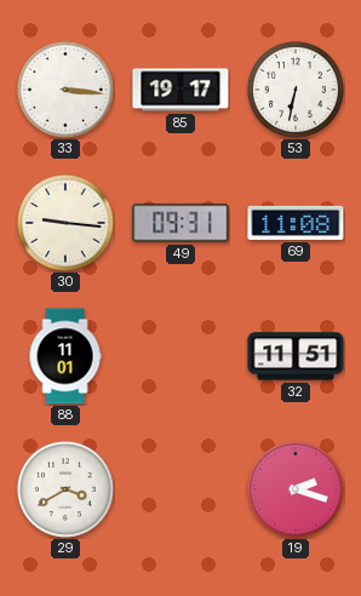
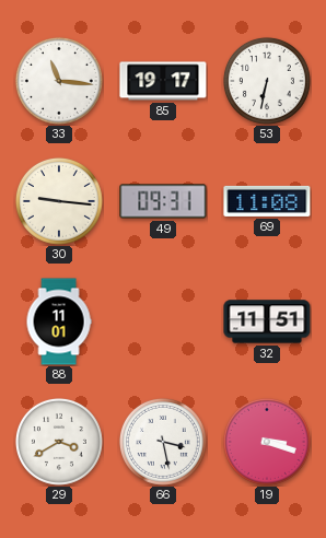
33: 3:16 -> 11:16
66: none -> 3:28
19: 2:18 -> 3:18
